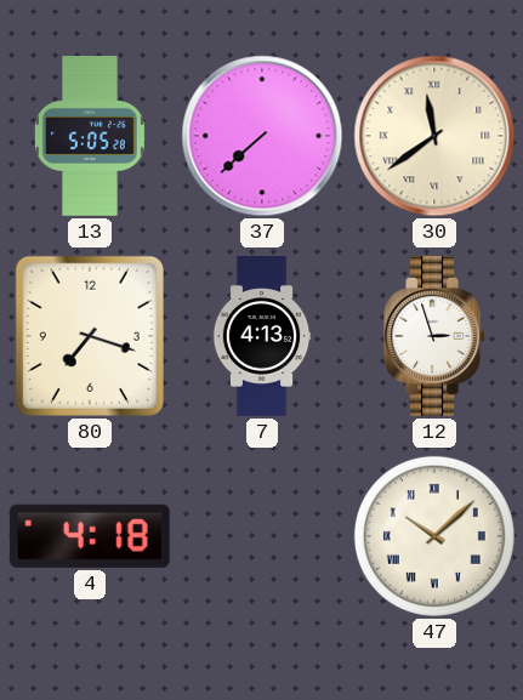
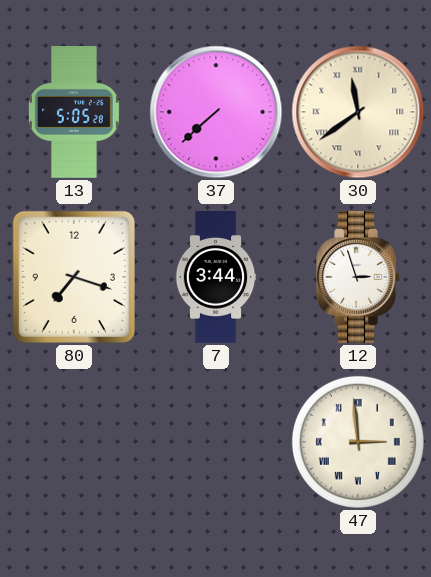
7: 4:13 -> 3:44
4: 4:18 -> none
47: 10:08 -> 2:59
